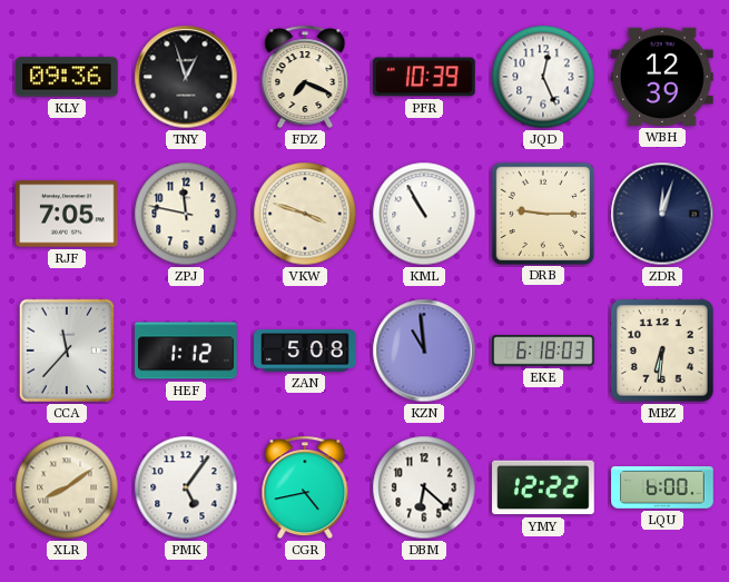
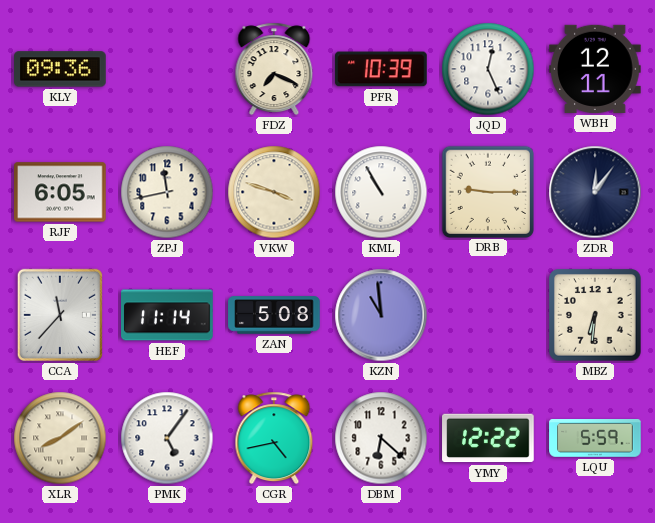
TNY: 12:57 -> none
WBH: 12:39 -> 12:11
RJF: 7:05 -> 6:05
ZPJ: 11:47 -> 11:43
ZDR: 12:03 -> 12:06
HEF: 1:12 -> 11:14
EKE: 6:18 -> none
LQU: 6:00 -> 5:59
